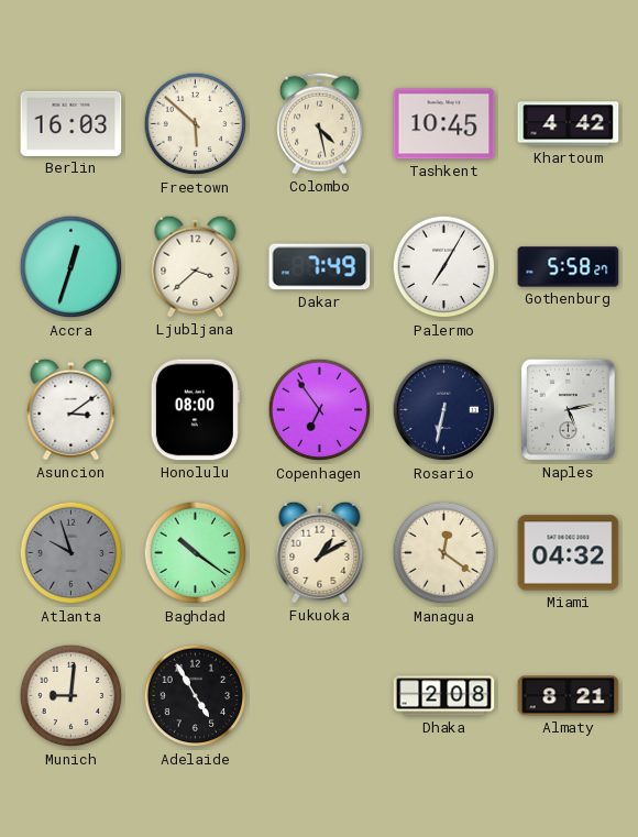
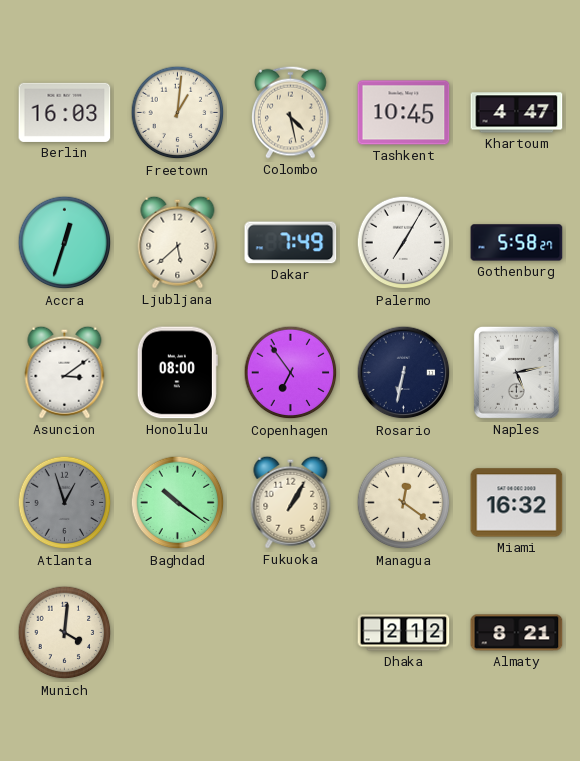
Freetown: 5:52 -> 1:01
Khartoum: 4:42 -> 4:47
Ljubljana: 3:38 -> 5:38
Atlanta: 9:57 -> 12:57
Fukuoka: 1:10 -> 1:05
Miami: 04:32 -> 16:32
Munich: 9:01 -> 4:01
Adelaide: 4:55 -> none
Dhaka: 2:08 -> 2:12
